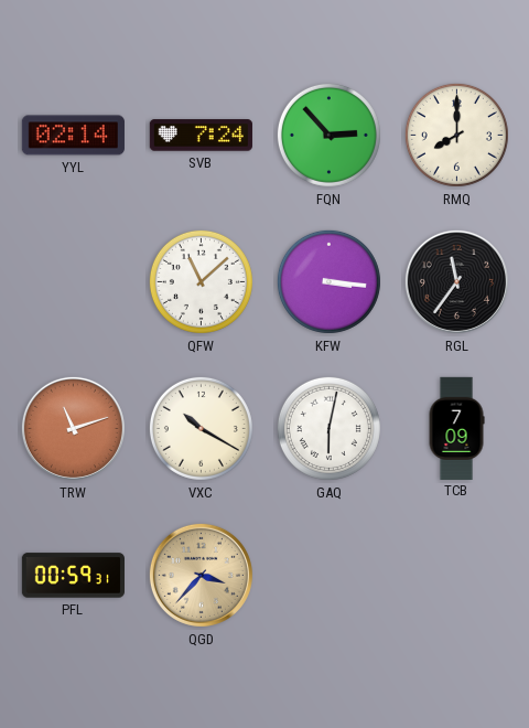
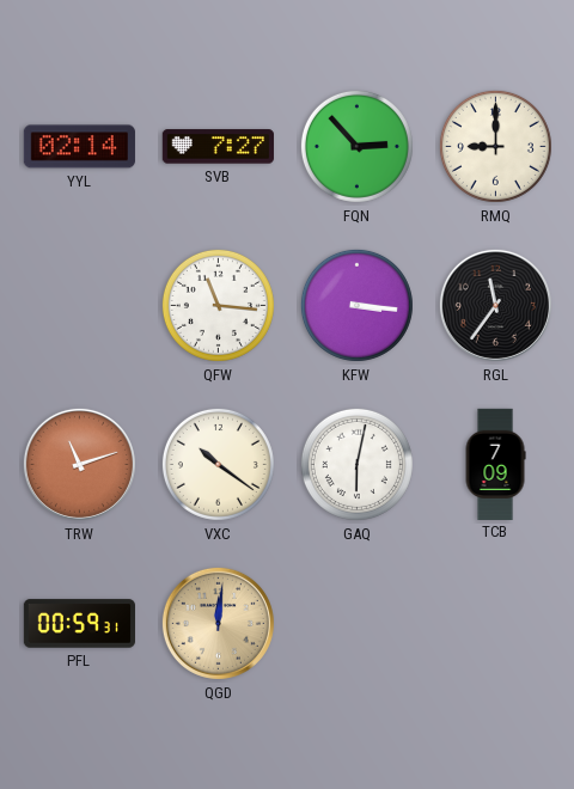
SVB: 7:24 -> 7:27
RMQ: 8:00 -> 9:00
QFW: 11:08 -> 11:16
VXC: 10:20 -> 10:21
QGD: 3:37 -> 12:01
